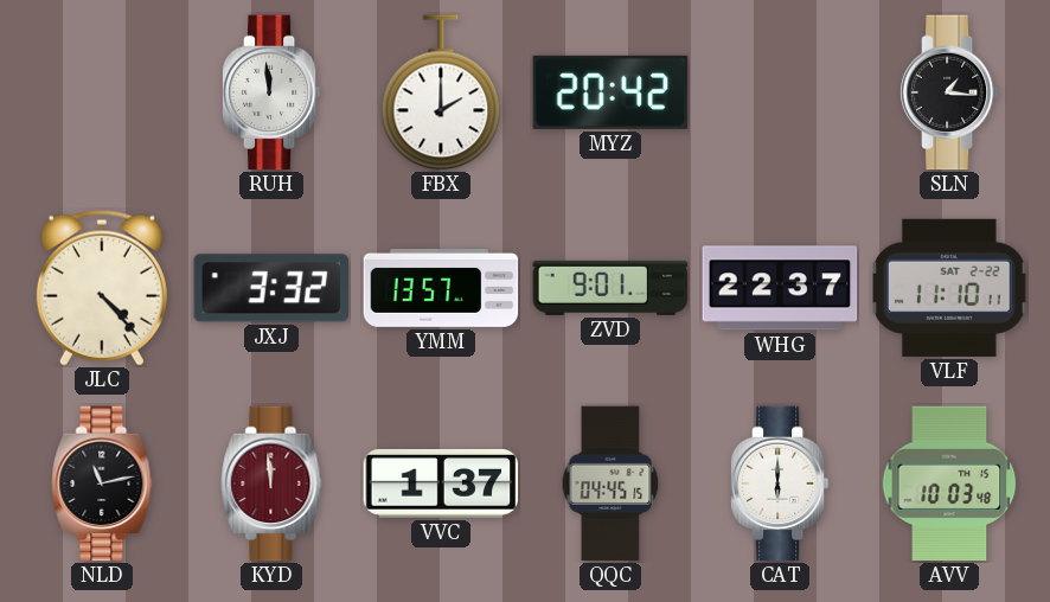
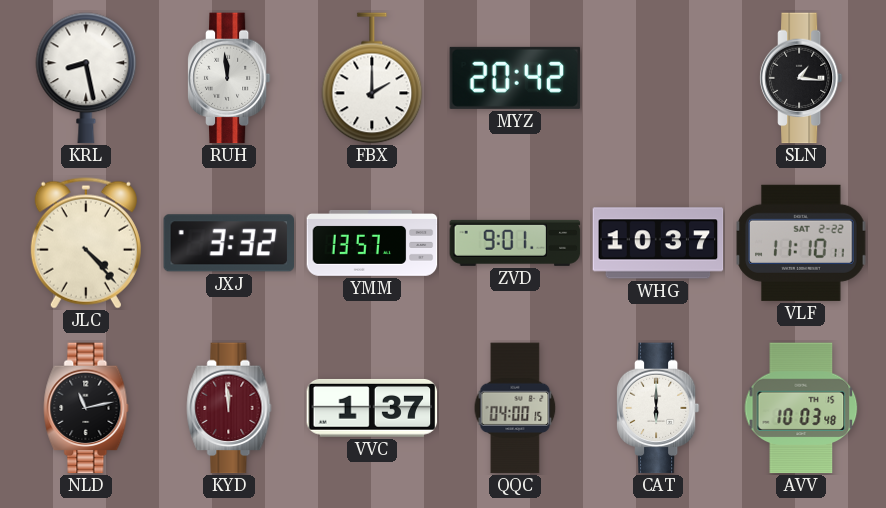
KRL: none -> 8:28
WHG: 22:37 -> 10:37
QQC: 04:45 -> 04:00
